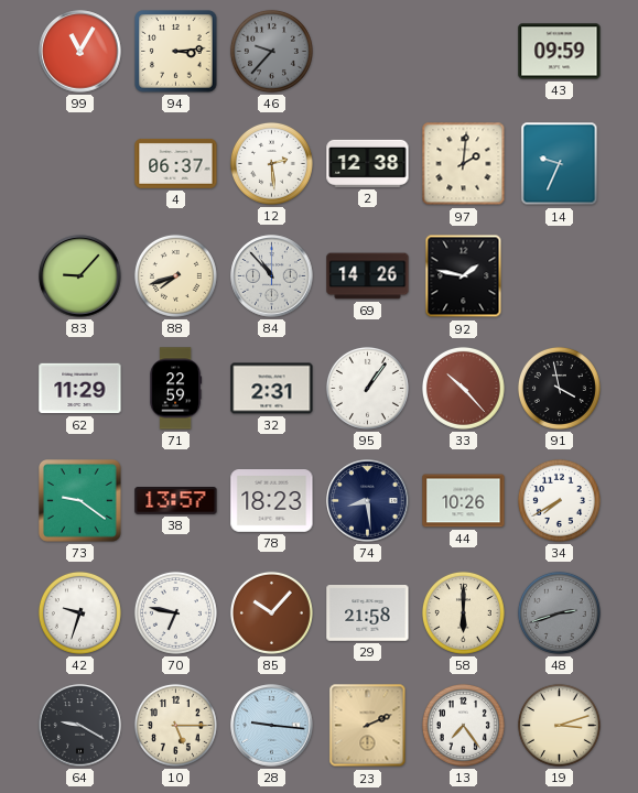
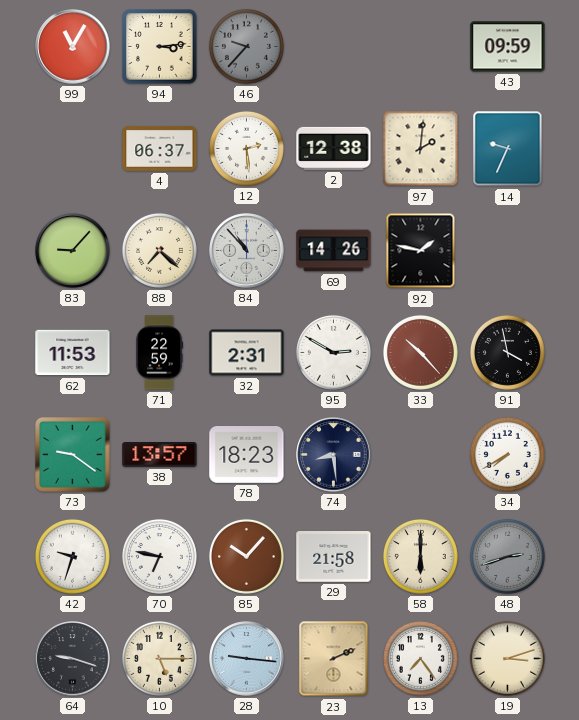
88: 7:42 -> 7:22
62: 11:29 -> 11:53
95: 1:06 -> 2:50
44: 10:26 -> none
64: 9:20 -> 9:18
